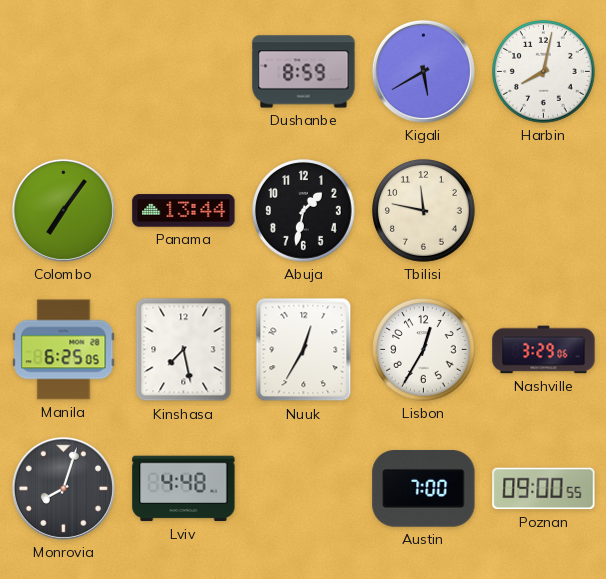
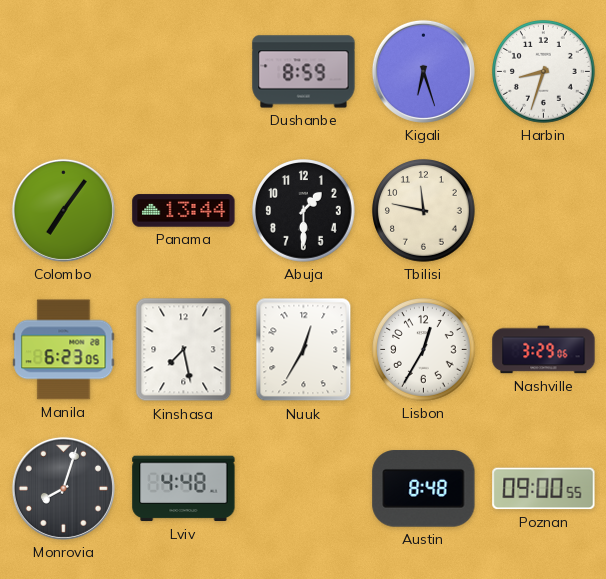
Kigali: 5:40 -> 6:27
Harbin: 8:02 -> 8:33
Abuja: 1:32 -> 1:30
Manila: 6:25 -> 6:23
Austin: 7:00 -> 8:48
